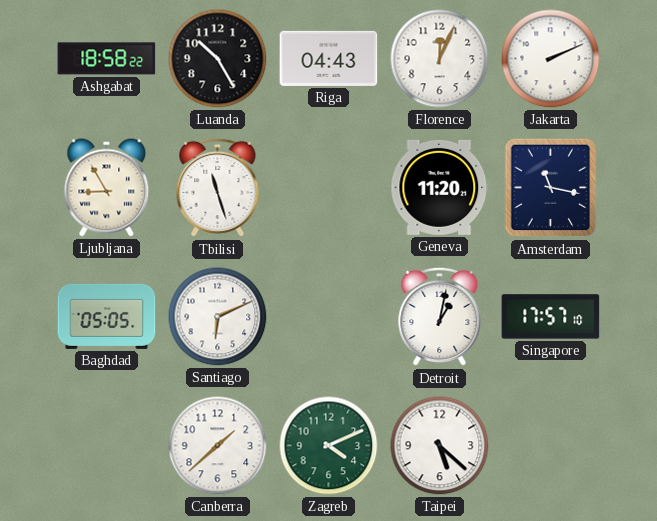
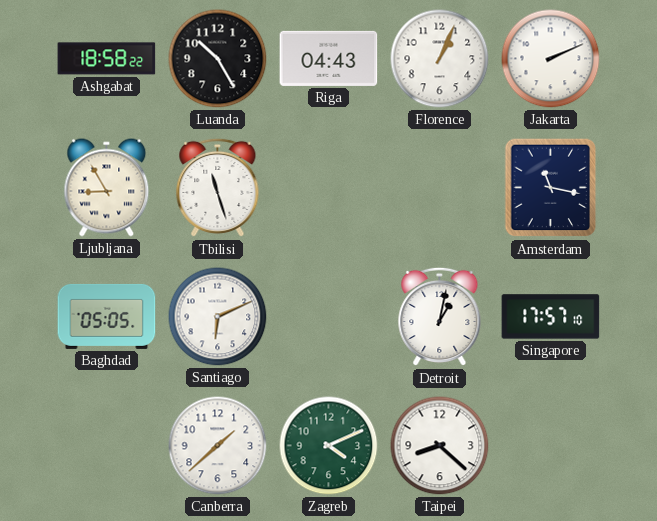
Florence: 12:04 -> 1:04
Geneva: 11:20 -> none
Taipei: 5:22 -> 8:22
